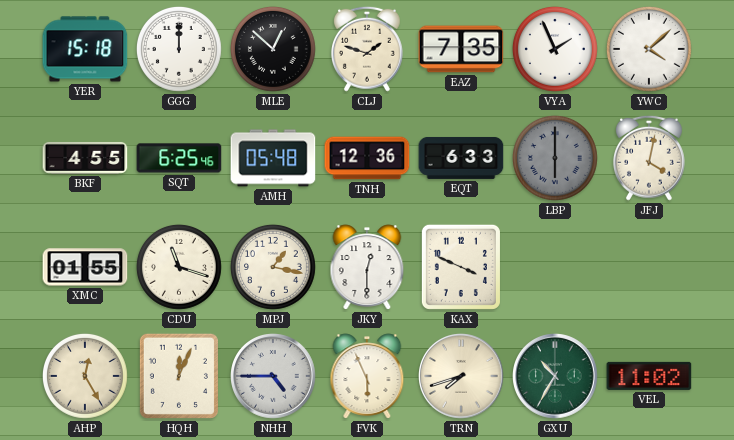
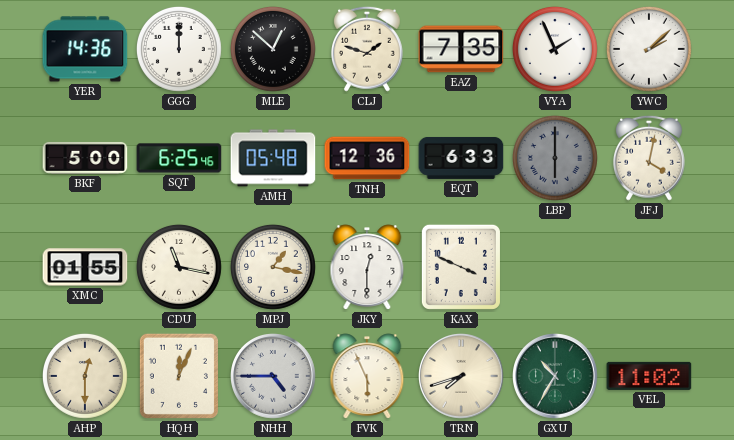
YER: 15:18 -> 14:36
YWC: 4:08 -> 2:08
BKF: 4:55 -> 5:00
CDU: 11:18 -> 11:17
AHP: 12:25 -> 12:30
